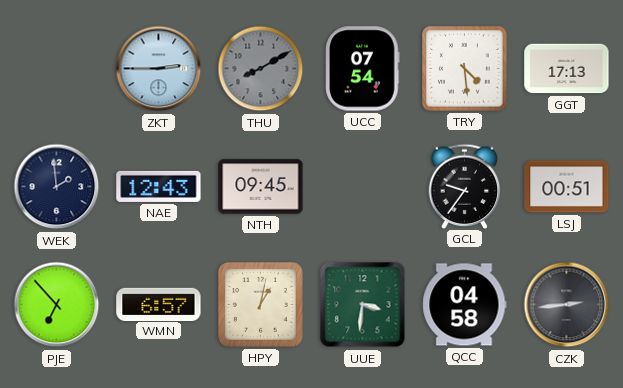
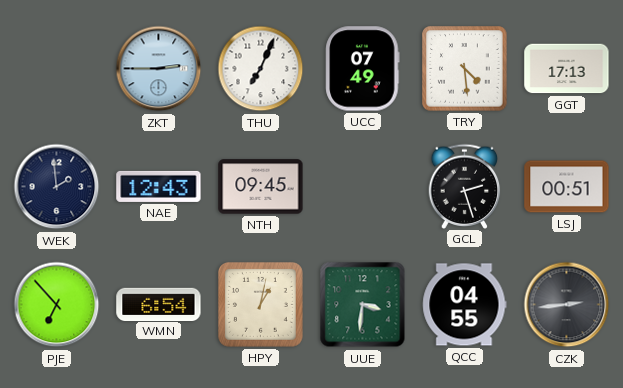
THU: 8:10 -> 7:04
THU dial: grey -> white
UCC: 07:54 -> 07:49
GCL: 9:36 -> 2:27
WMN: 6:57 -> 6:54
QCC: 04:58 -> 04:55
